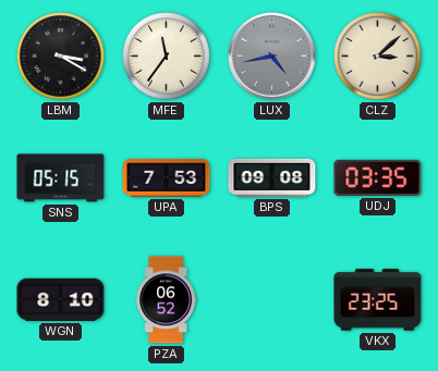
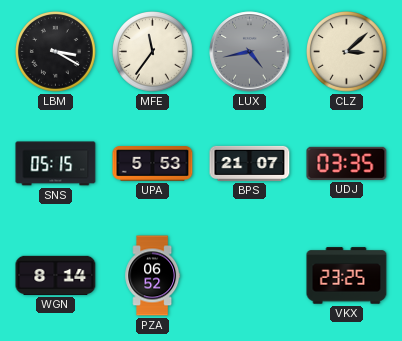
UPA: 7:53 -> 5:53
BPS: 09:08 -> 21:07
WGN: 8:10 -> 8:14
